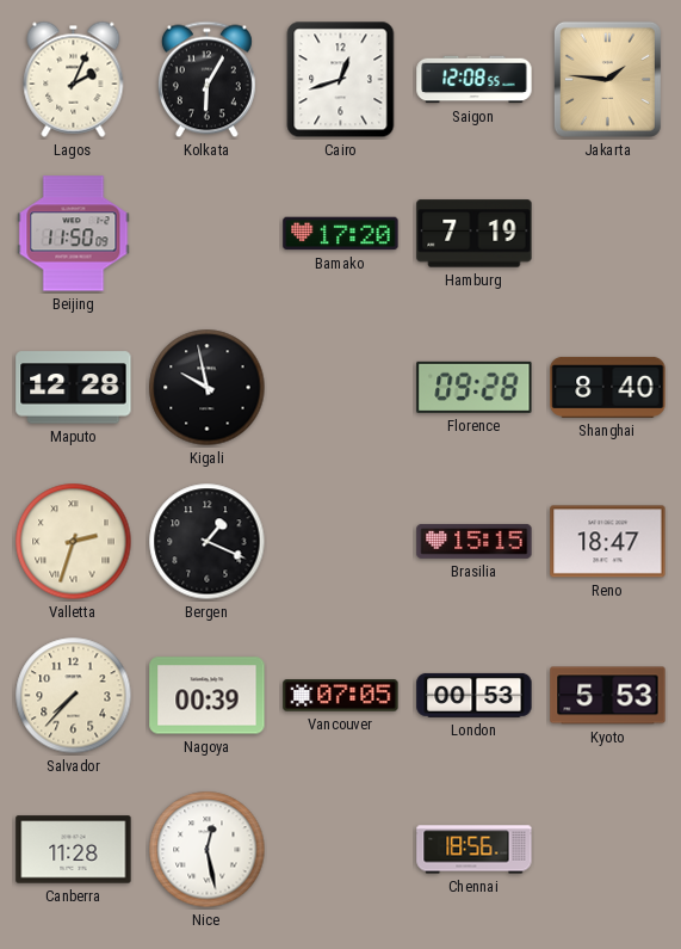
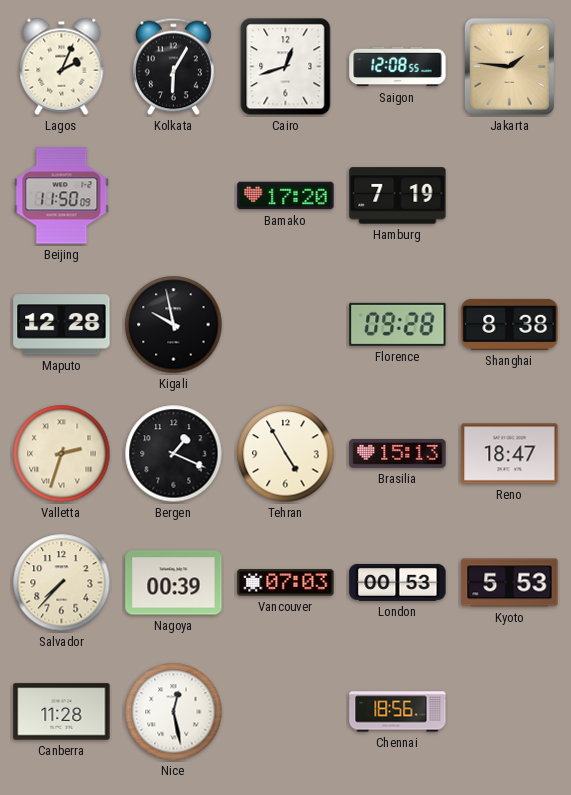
Shanghai: 8:40 -> 8:38
Tehran: none -> 4:55
Brasilia: 15:15 -> 15:13
Vancouver: 07:05 -> 07:03
